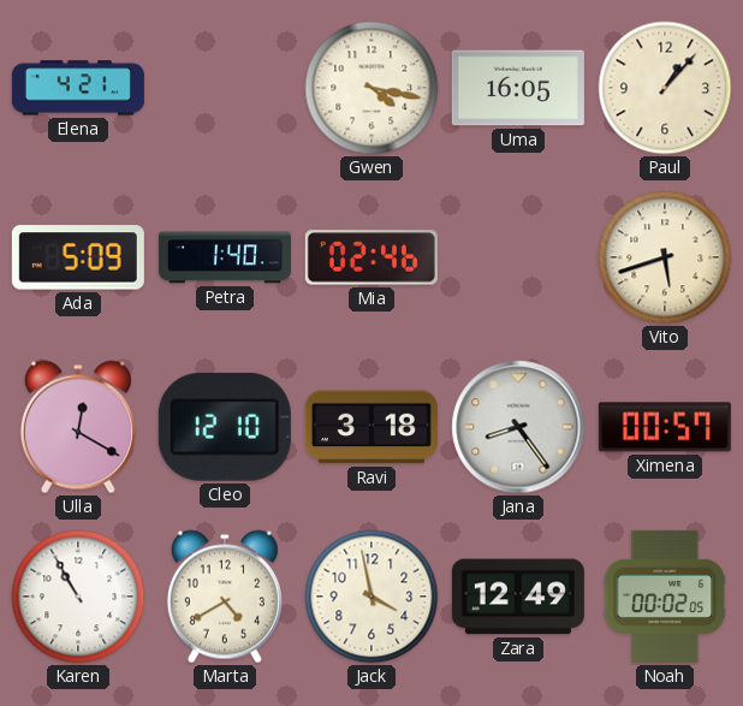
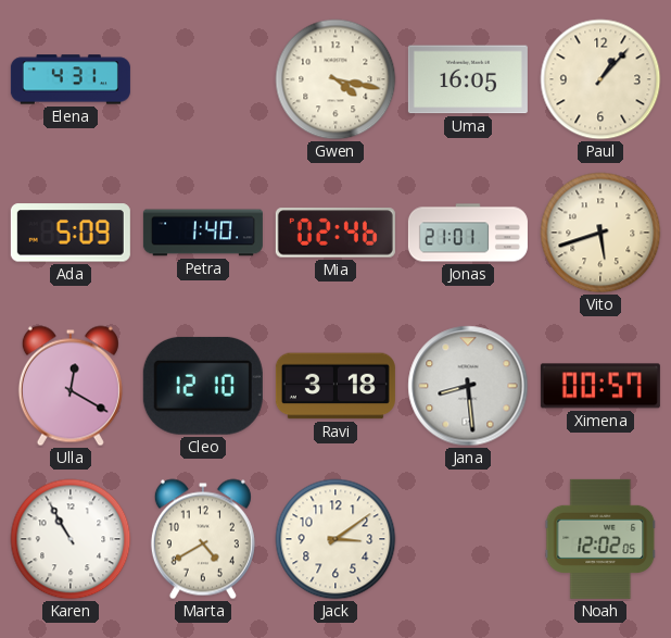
Elena: 4:21 -> 4:31
Jonas: none -> 21:01
Jana: 8:24 -> 8:29
Jack: 3:58 -> 3:09
Zara: 12:49 -> none
Noah: 00:02 -> 12:02
